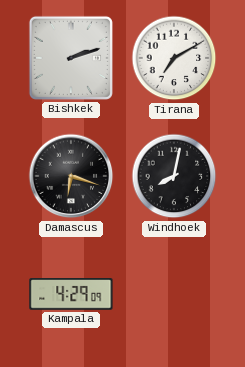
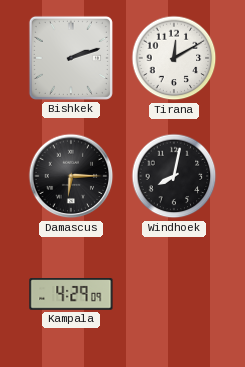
Tirana: 7:10 -> 12:10
Damascus: 6:18 -> 6:15
